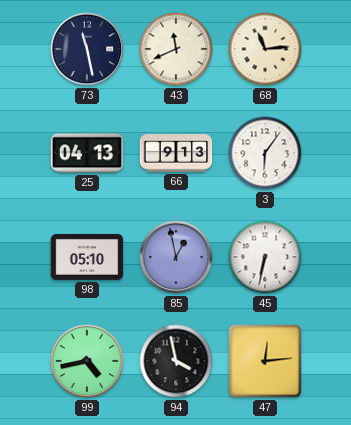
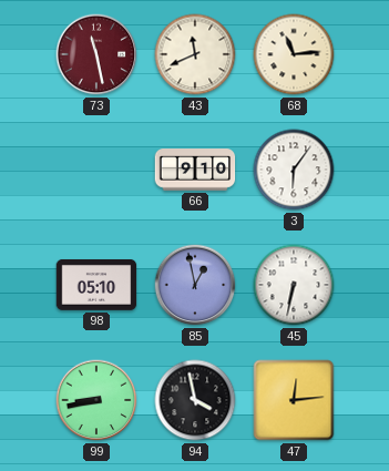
73 dial: navy -> burgundy
25: 04:13 -> none
66: 9:13 -> 9:10
99: 4:43 -> 8:43
